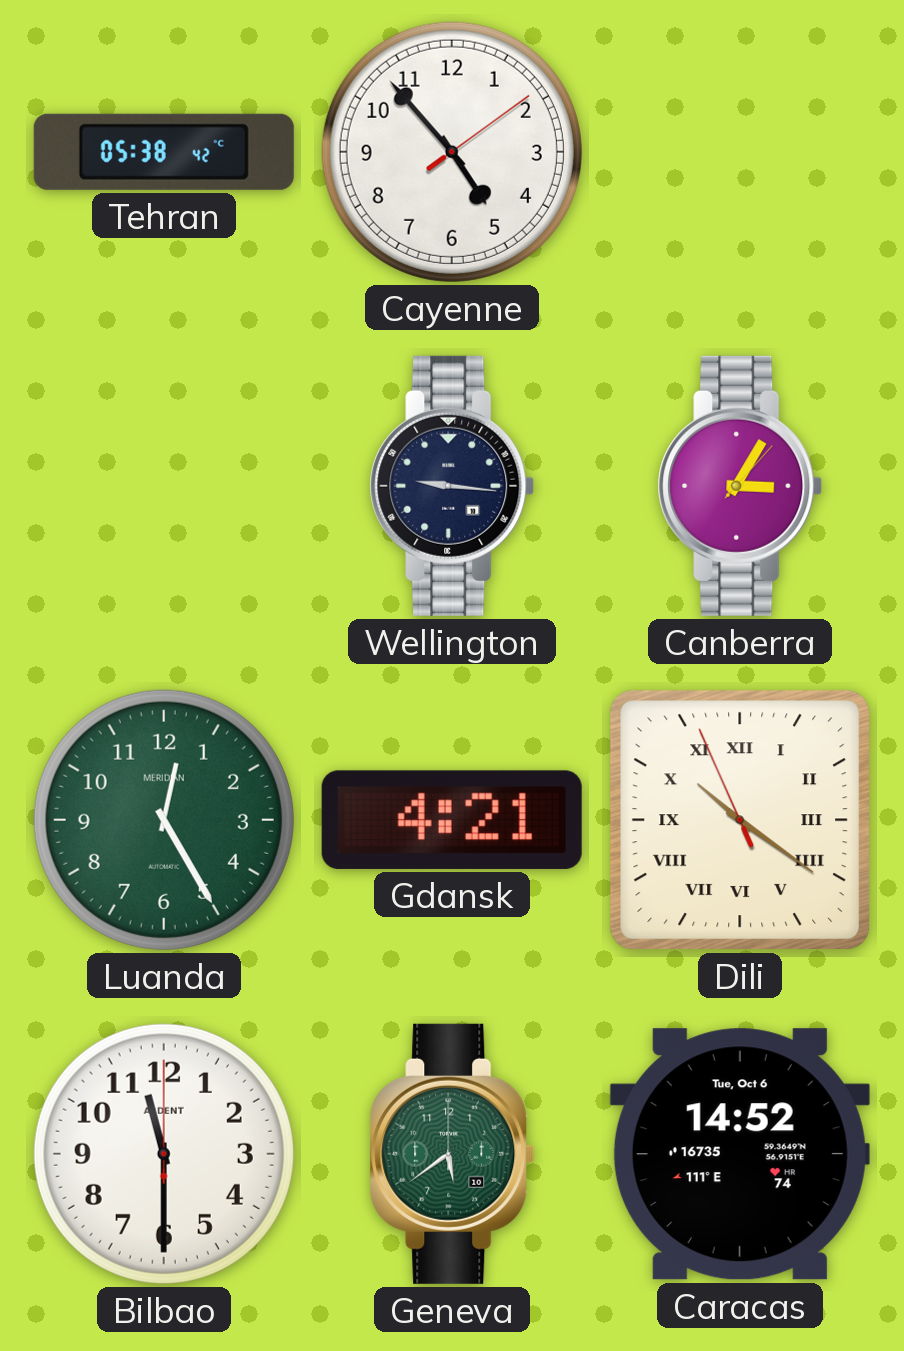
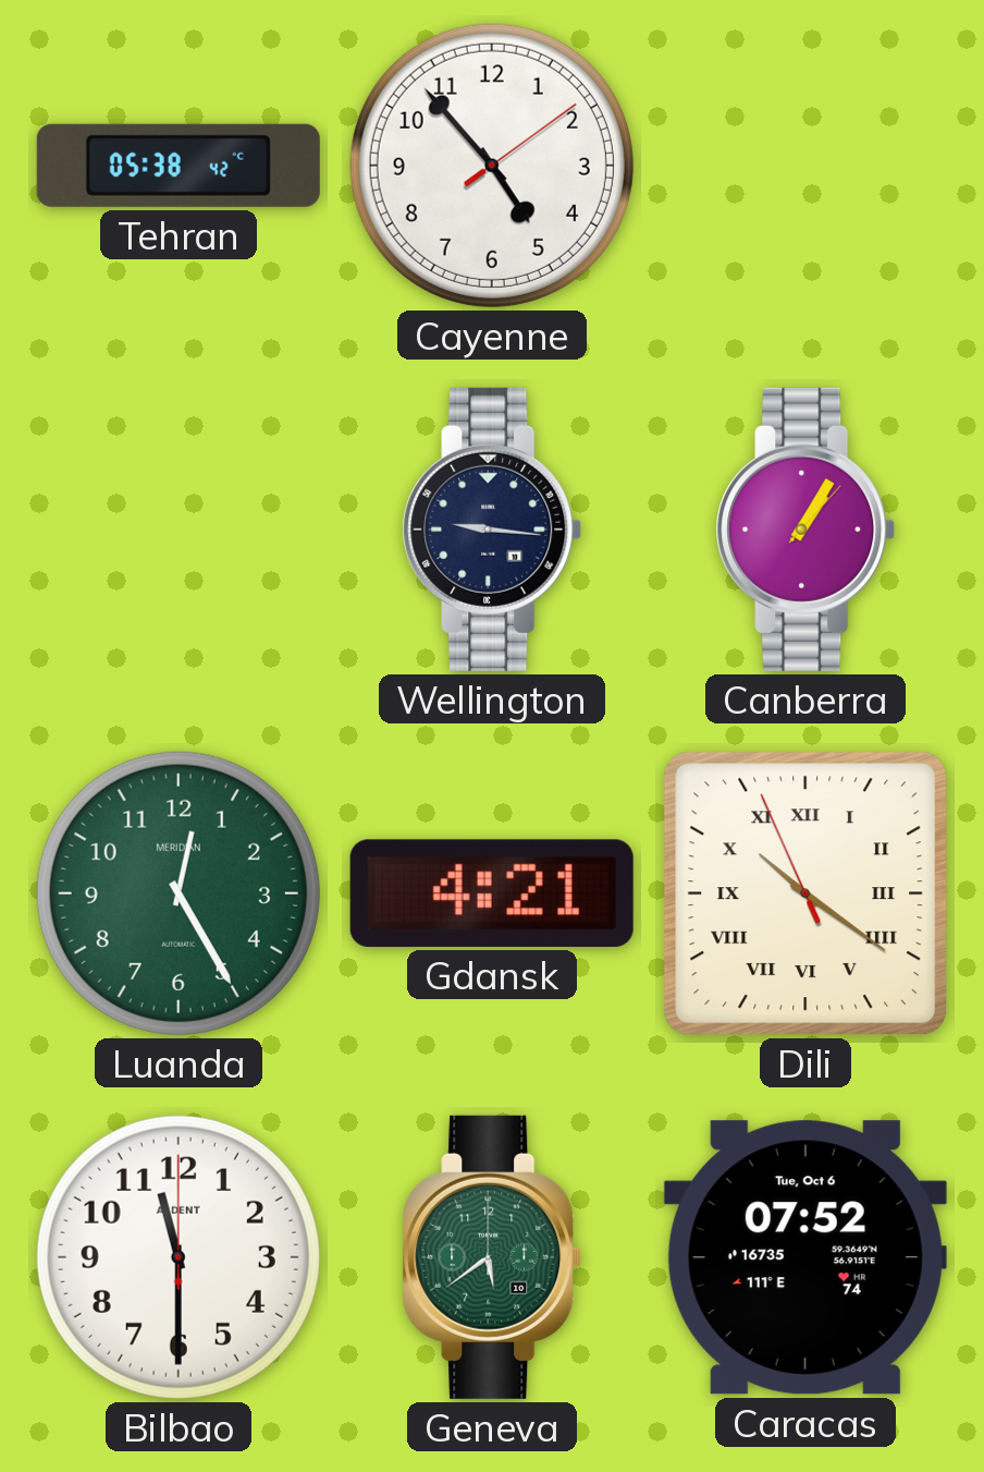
Canberra: 3:05 -> 1:05
Caracas: 14:52 -> 07:52
